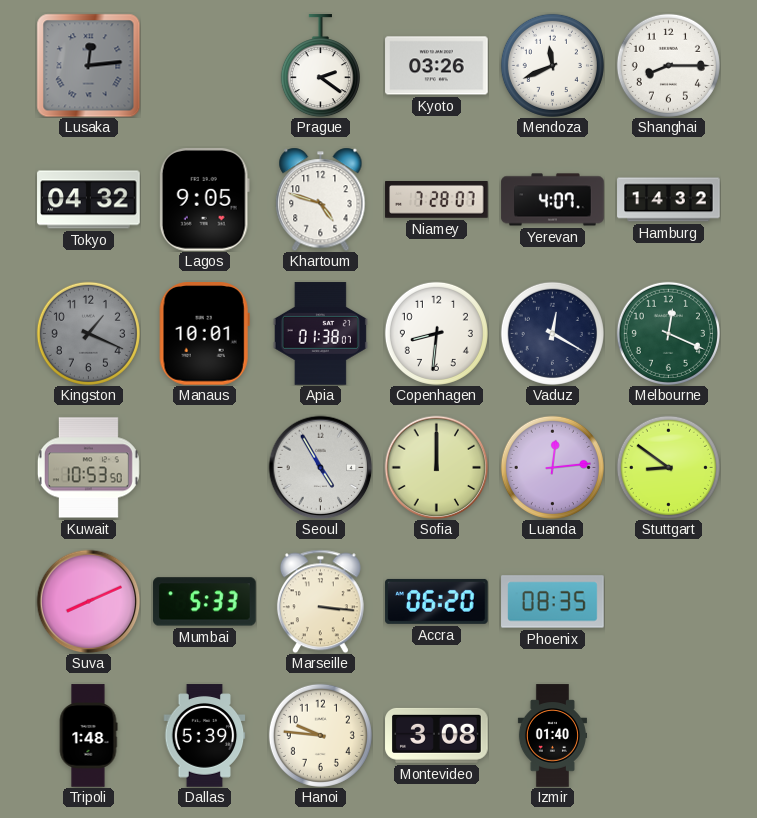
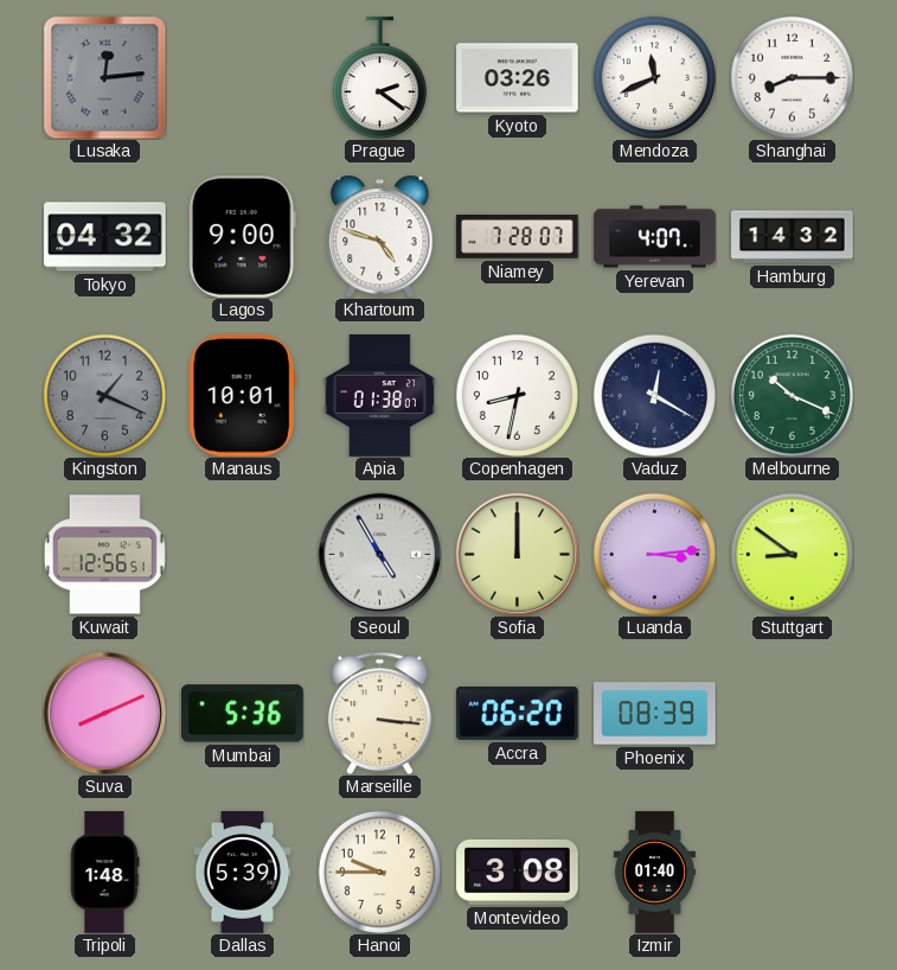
Lagos: 9:05 -> 9:00
Copenhagen: 8:31 -> 8:32
Melbourne: 12:19 -> 10:19
Kuwait: 10:53 -> 12:56
Luanda: 12:14 -> 3:14
Mumbai: 5:33 -> 5:36
Phoenix: 08:35 -> 08:39
Hanoi: 9:46 -> 9:45
